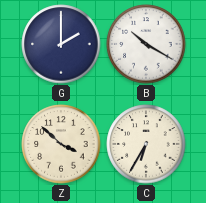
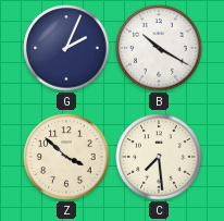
G: 2:00 -> 2:04
C: 6:35 -> 7:29
